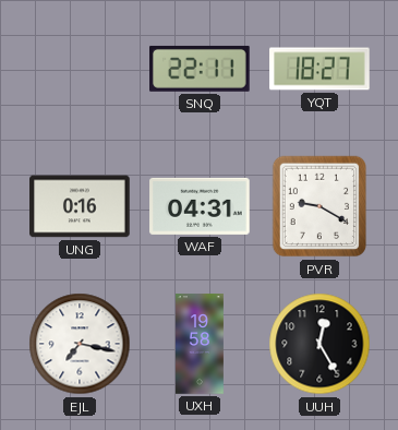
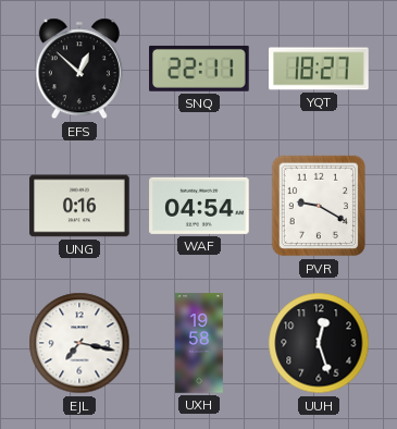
EFS: none -> 12:52
WAF: 04:31 -> 04:54
UUH: 12:25 -> 12:27
